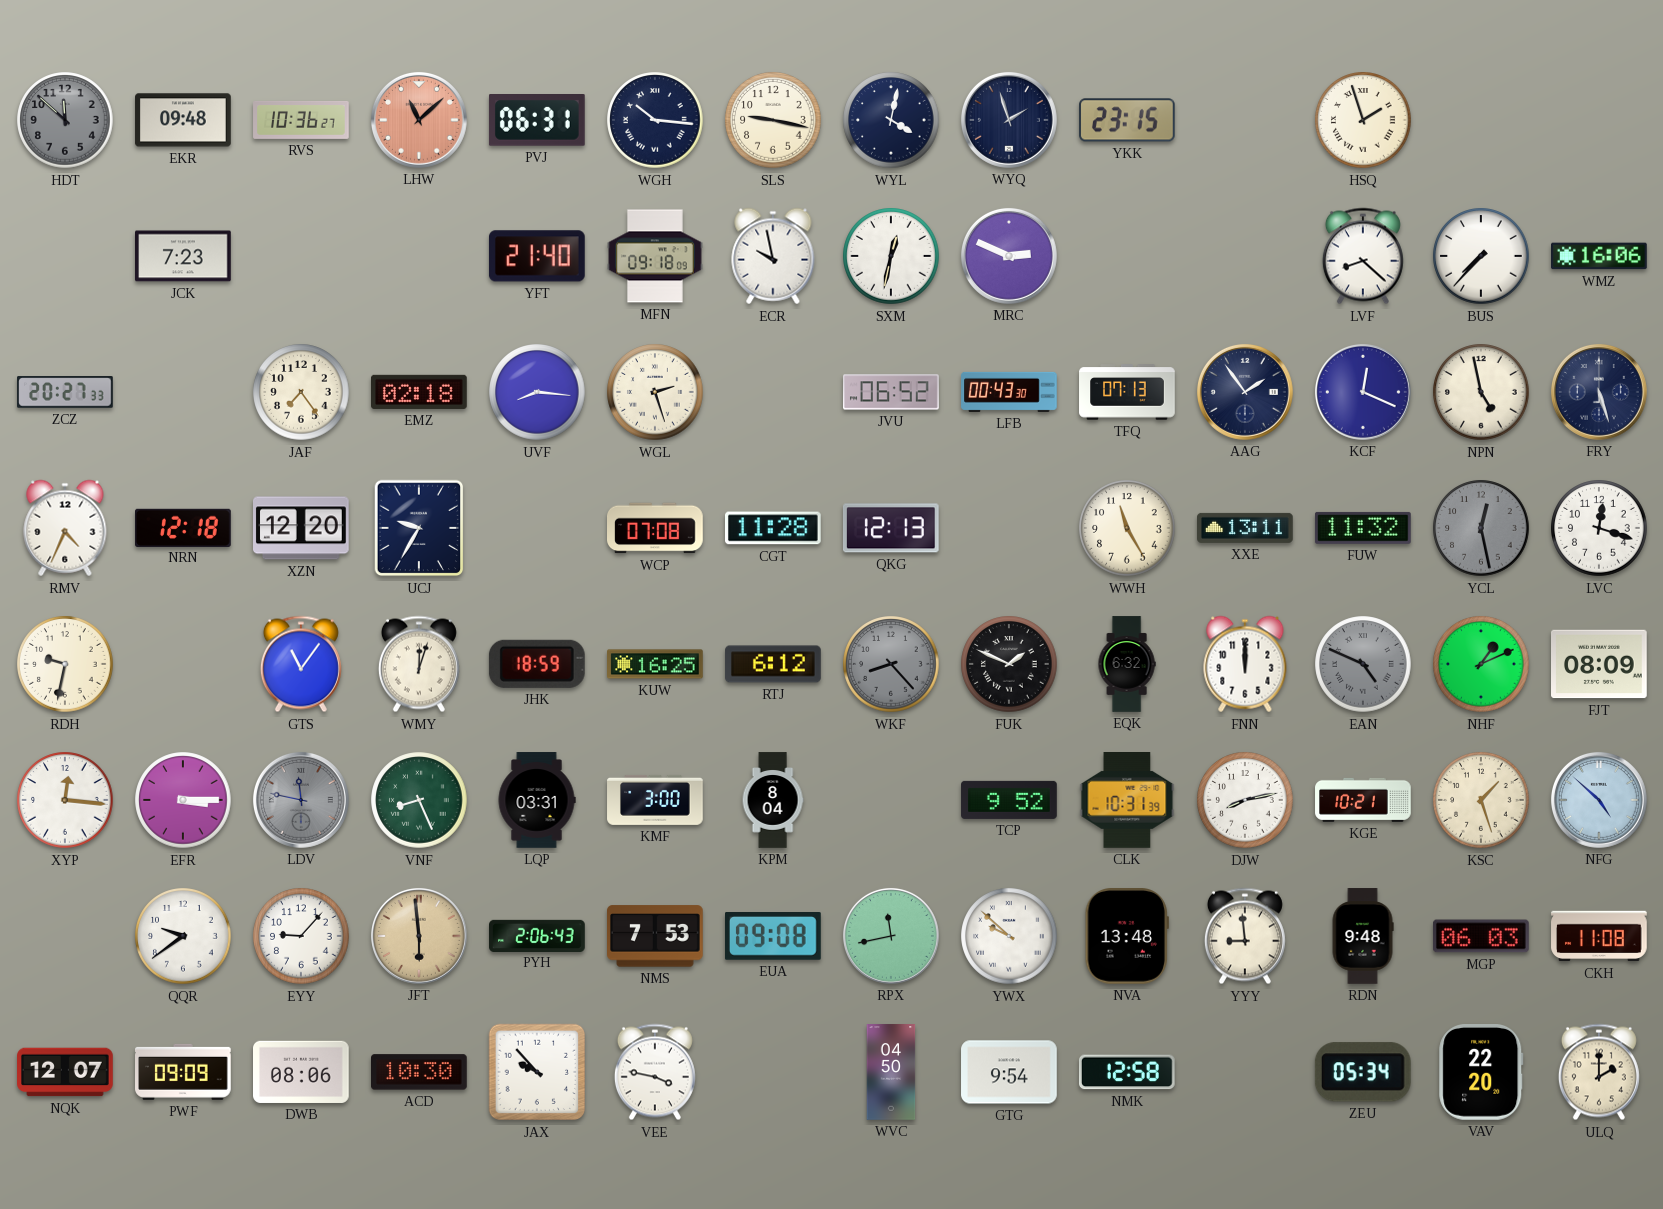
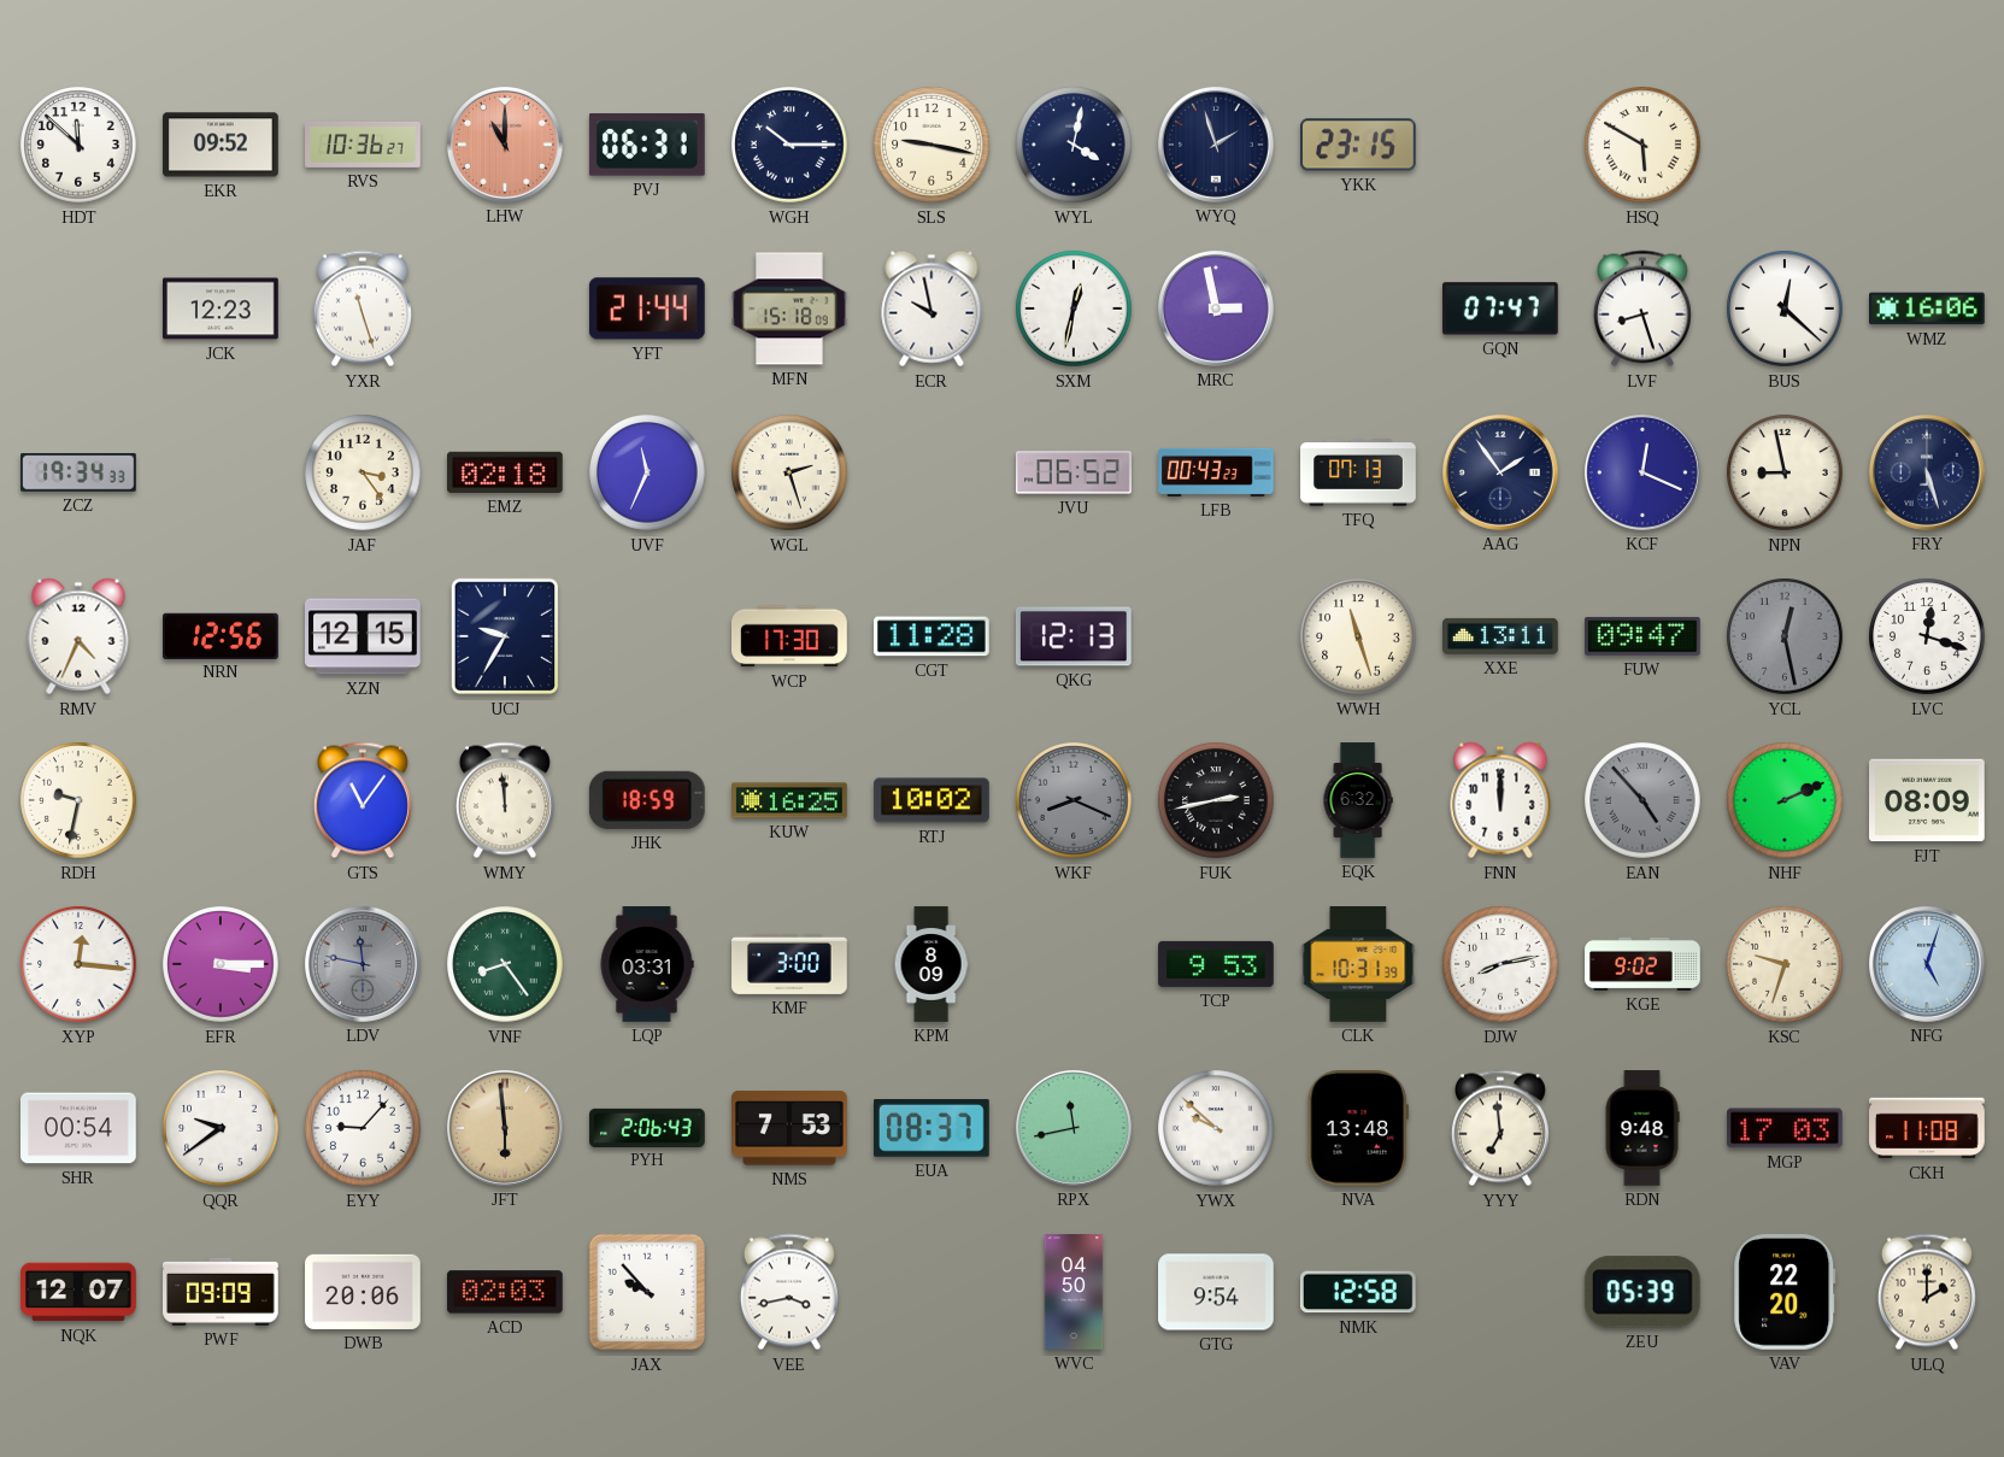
HDT dial: grey -> white
EKR: 09:48 -> 09:52
LHW: 11:08 -> 11:00
WGH: 10:16 -> 10:15
HSQ: 1:57 -> 5:50
JCK: 7:23 -> 12:23
YXR: none -> 11:27
YFT: 21:40 -> 21:44
MFN: 09:18 -> 15:18
MRC: 2:49 -> 2:58
GQN: none -> 07:47
LVF: 8:22 -> 8:27
BUS: 7:37 -> 12:22
ZCZ: 20:27 -> 19:34
JAF: 7:24 -> 3:24
UVF: 8:16 -> 11:34
LFB: 00:43:30 -> 00:43:23
NPN: 4:58 -> 8:58
NRN: 12:18 -> 12:56
XZN: 12:20 -> 12:15
WCP: 07:08 -> 17:30
WWH: 11:25 -> 11:27
FUW: 11:32 -> 09:47
WMY: 12:03 -> 11:59
RTJ: 6:12 -> 10:02
WKF: 8:23 -> 8:19
FUK: 1:49 -> 2:43
EAN: 4:49 -> 4:53
NHF: 1:11 -> 2:11
VNF: 8:26 -> 8:24
KPM: 8:04 -> 8:09
TCP: 9:52 -> 9:53
KGE: 10:21 -> 9:02
KSC: 1:27 -> 9:33
NFG: 4:52 -> 5:03
SHR: none -> 00:54
EUA: 09:08 -> 08:37
YYY: 8:59 -> 6:59
MGP: 06:03 -> 17:03
DWB: 08:06 -> 20:06
ACD: 10:30 -> 02:03
VEE: 3:47 -> 3:43
ZEU: 05:34 -> 05:39
